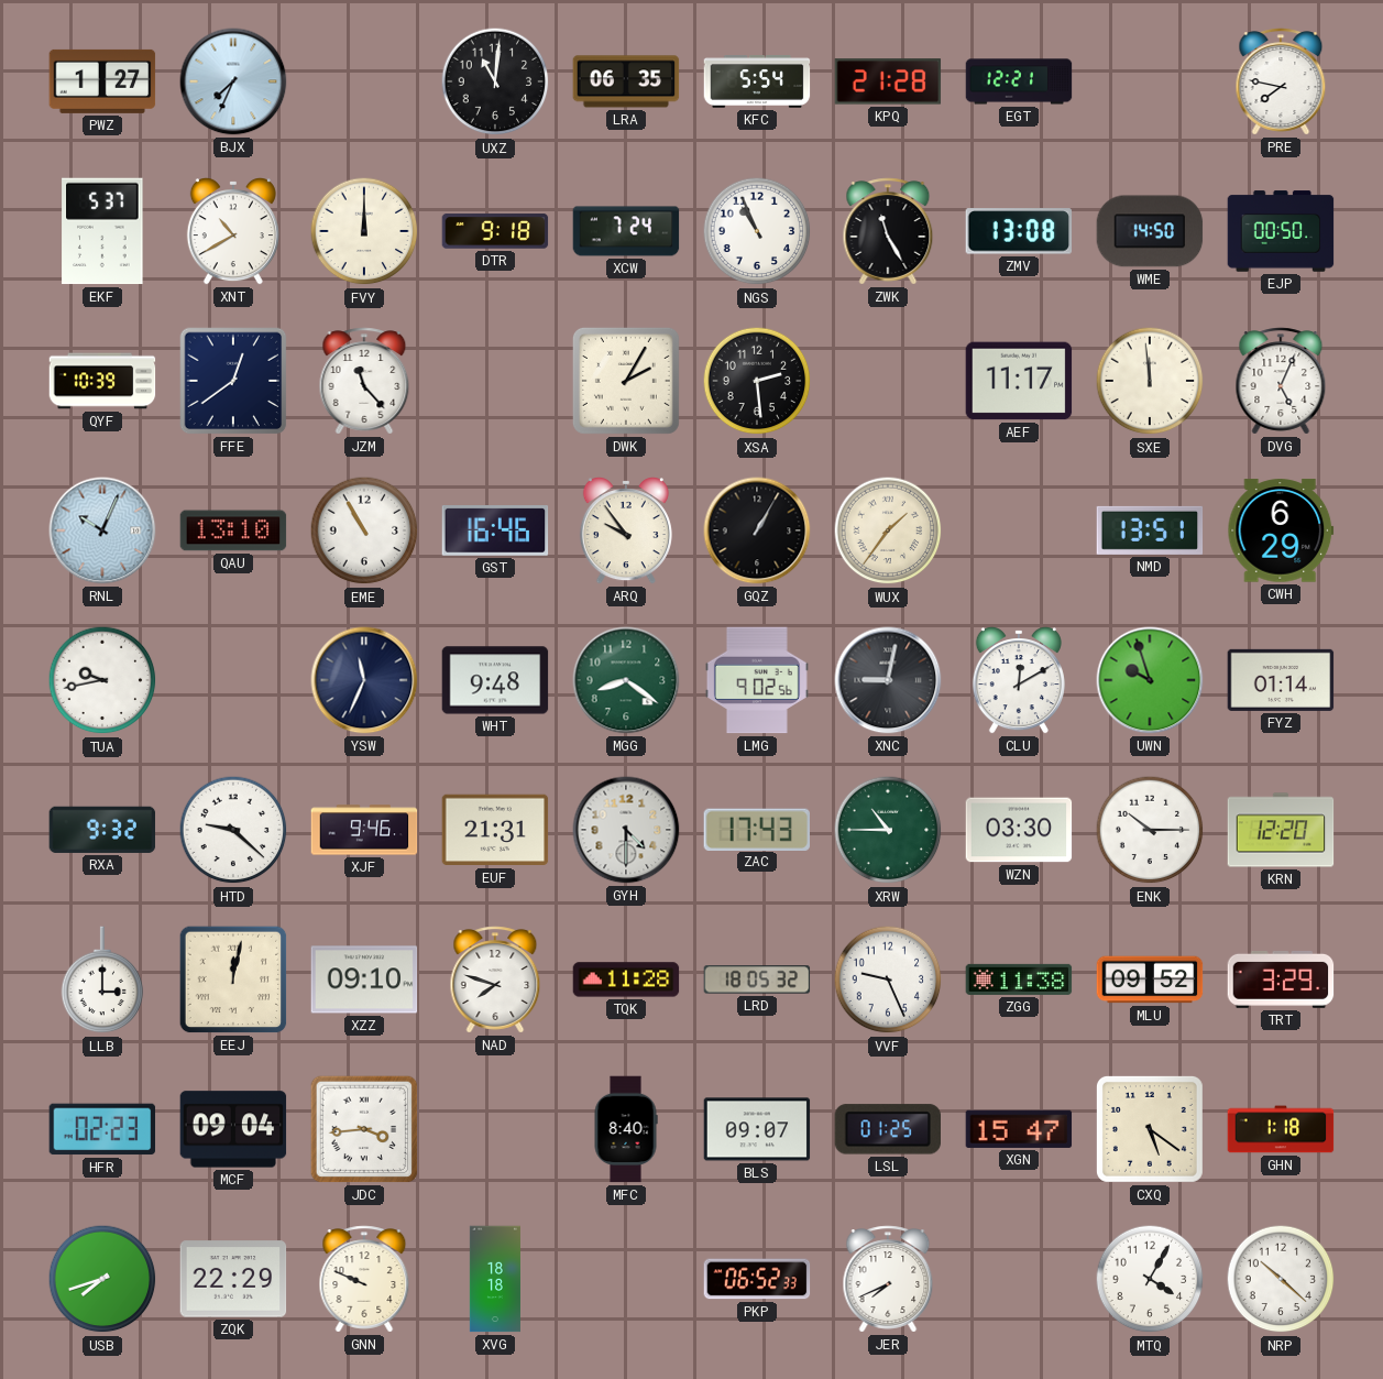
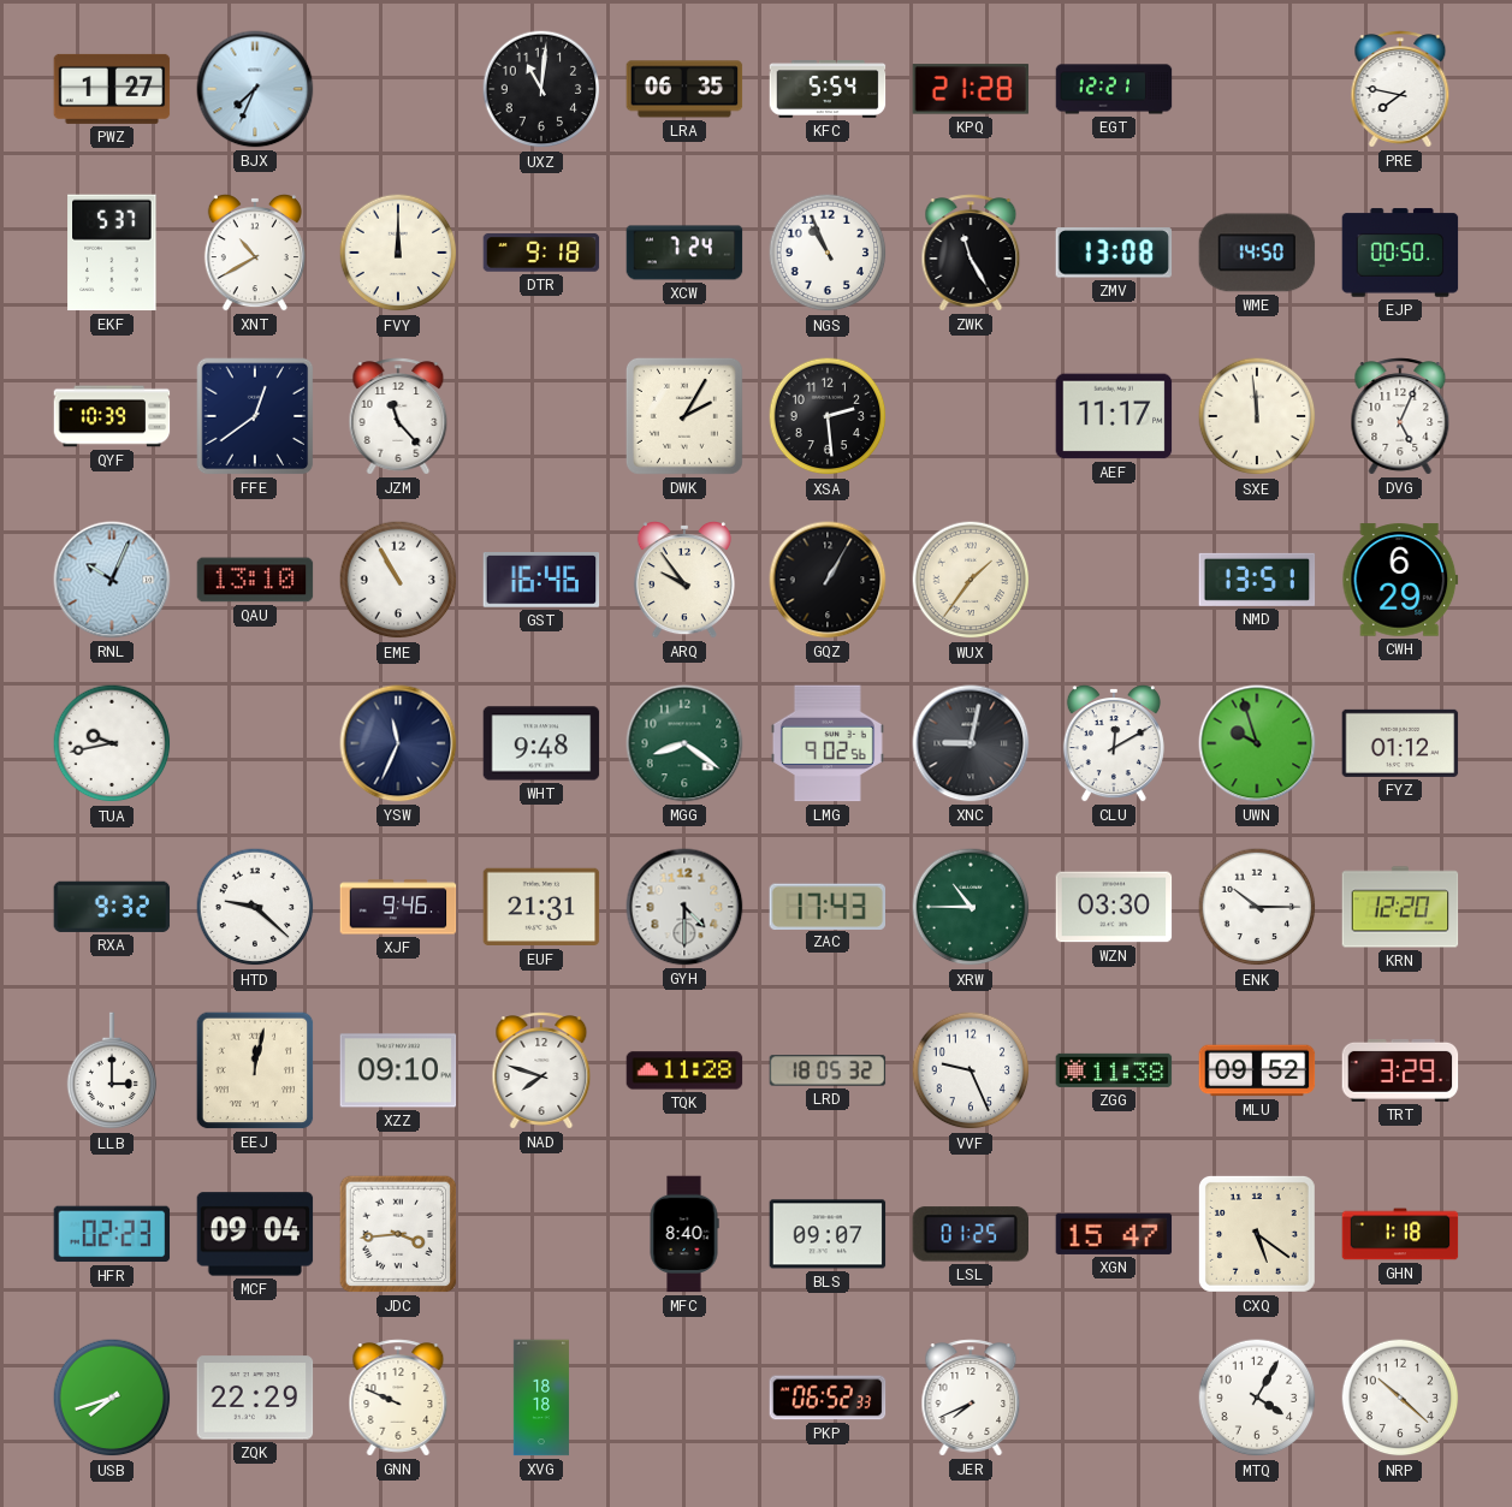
FYZ: 01:14 -> 01:12
